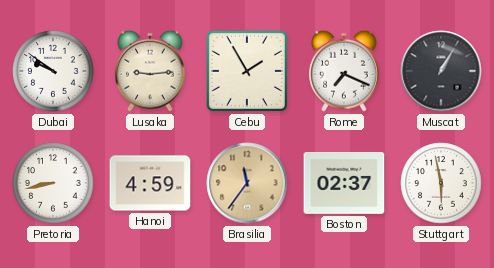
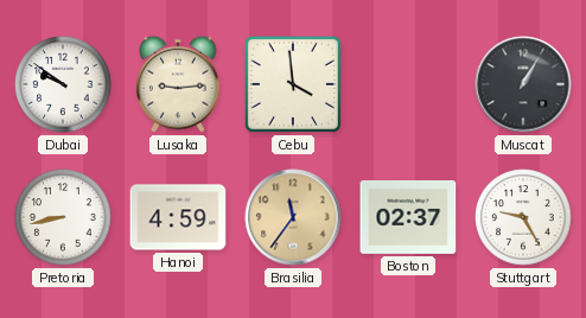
Cebu: 1:55 -> 3:59
Rome: 7:19 -> none
Stuttgart: 5:58 -> 9:25
